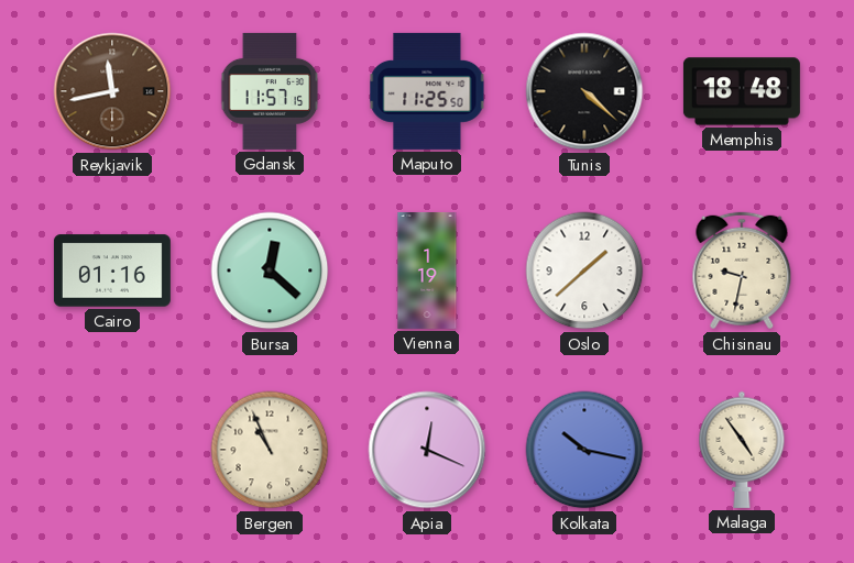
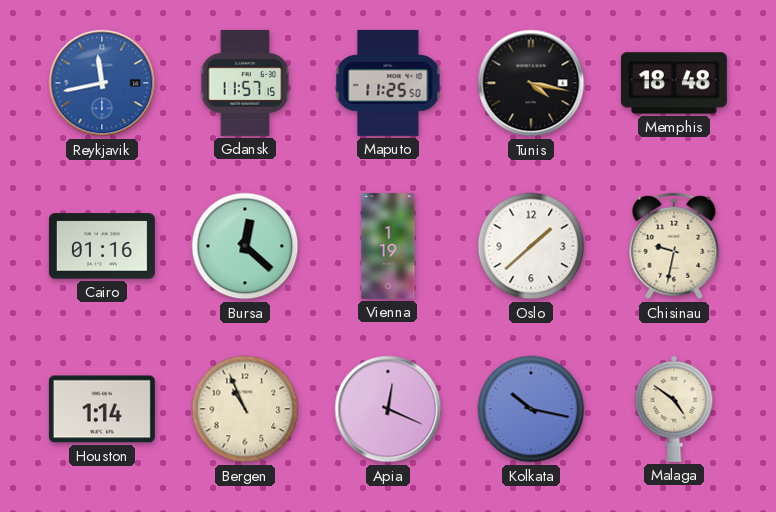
Reykjavik dial: brown -> blue
Tunis: 4:22 -> 4:17
Houston: none -> 1:14
Malaga: 4:54 -> 4:51
